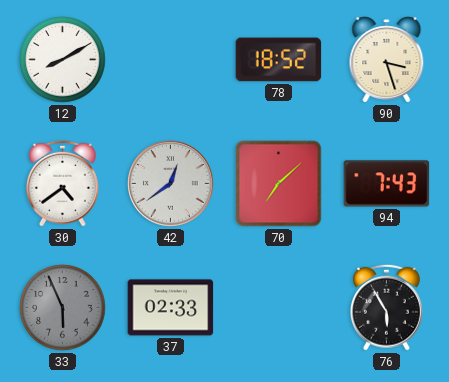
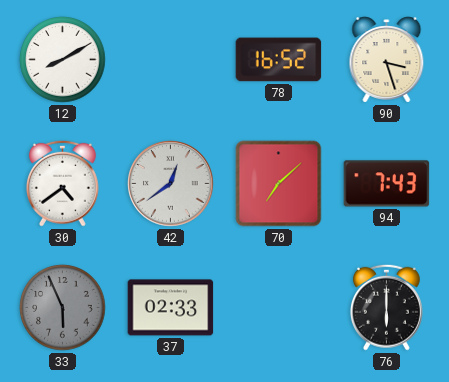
78: 18:52 -> 16:52
76: 5:55 -> 6:00
